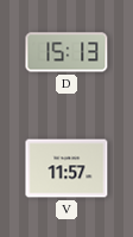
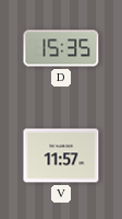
D: 15:13 -> 15:35
